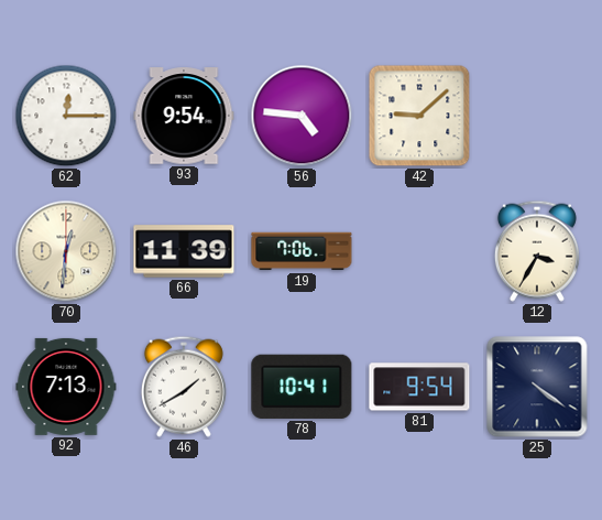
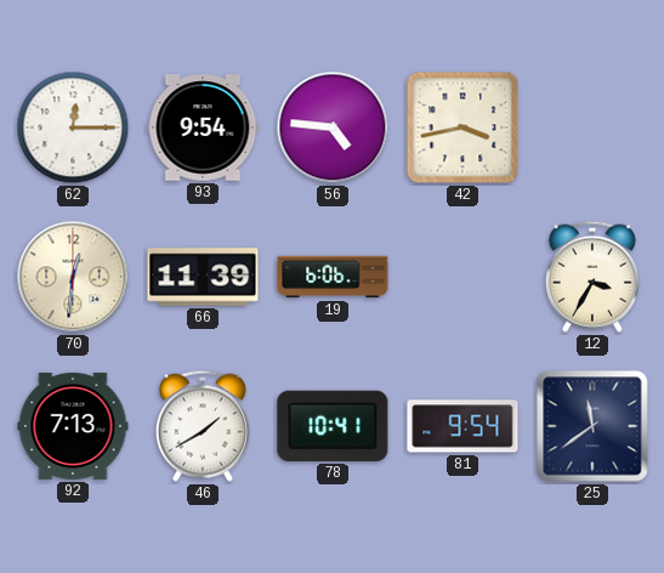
42: 9:08 -> 3:43
19: 7:06 -> 6:06
25: 4:21 -> 11:39
